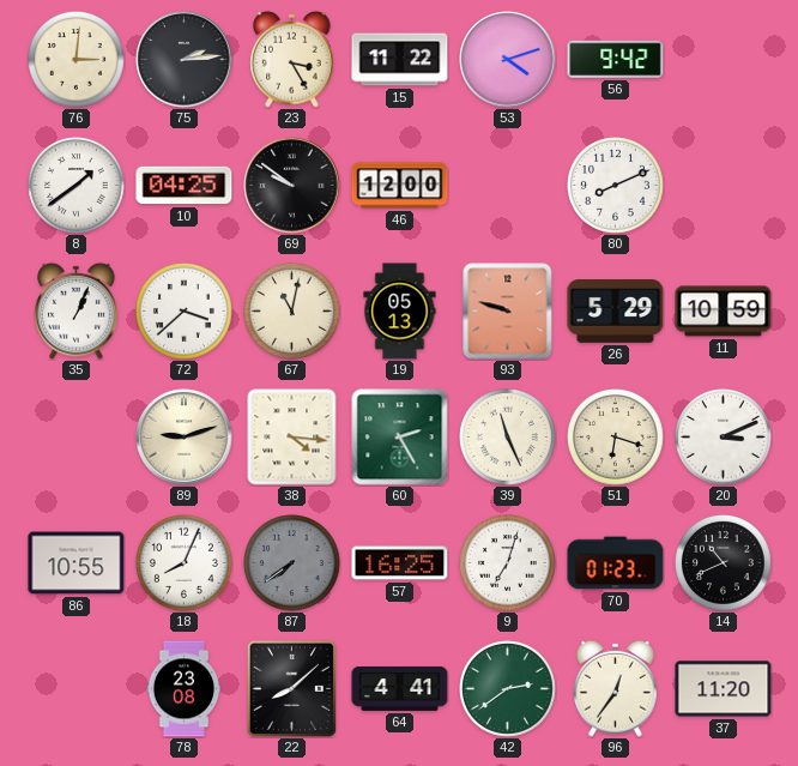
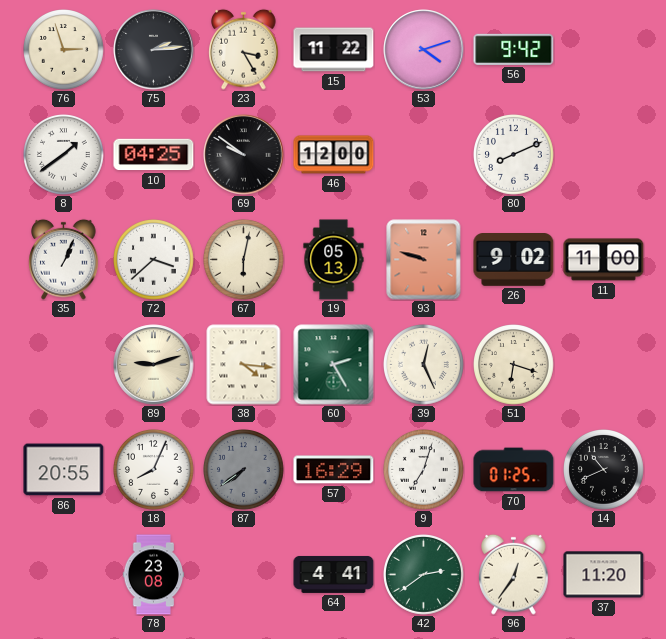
76: 3:01 -> 2:57
67: 11:02 -> 6:02
26: 5:29 -> 9:02
11: 10:59 -> 11:00
39: 11:26 -> 12:26
20: 3:11 -> none
86: 10:55 -> 20:55
57: 16:25 -> 16:29
70: 01:23 -> 01:25
22: 8:08 -> none
